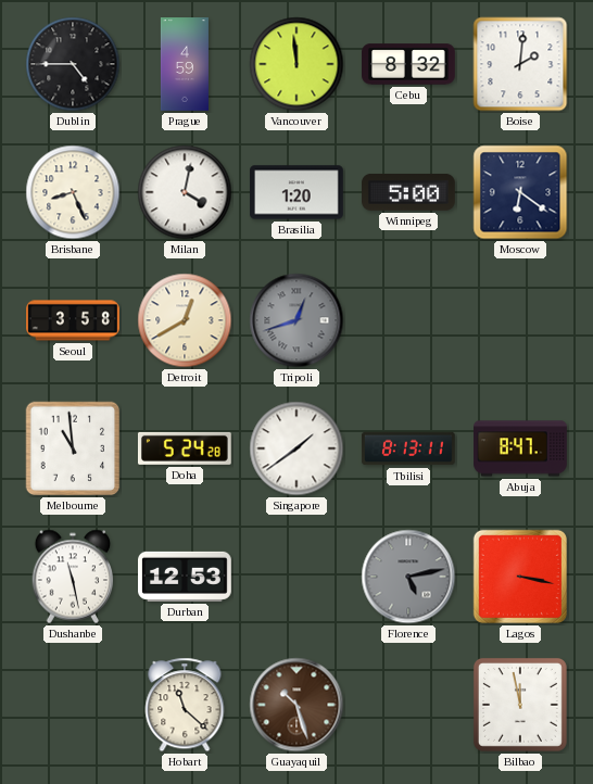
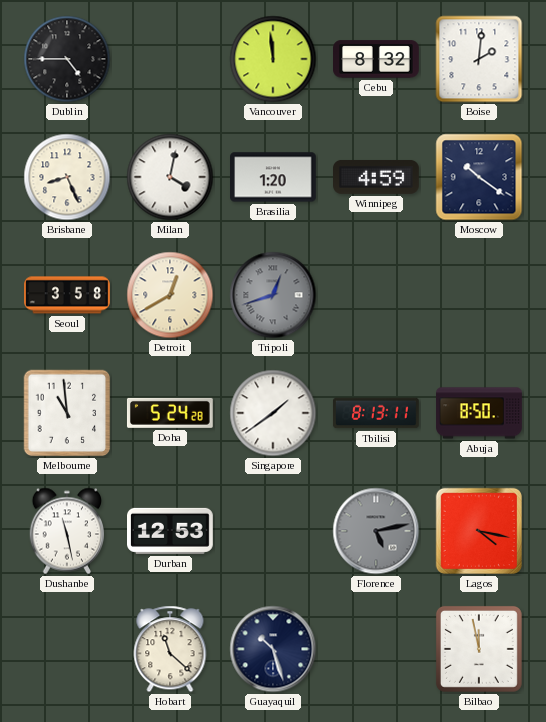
Prague: 4:59 -> none
Winnipeg: 5:00 -> 4:59
Moscow: 6:21 -> 10:21
Abuja: 8:47 -> 8:50
Lagos: 3:17 -> 4:17
Guayaquil dial: brown -> navy
